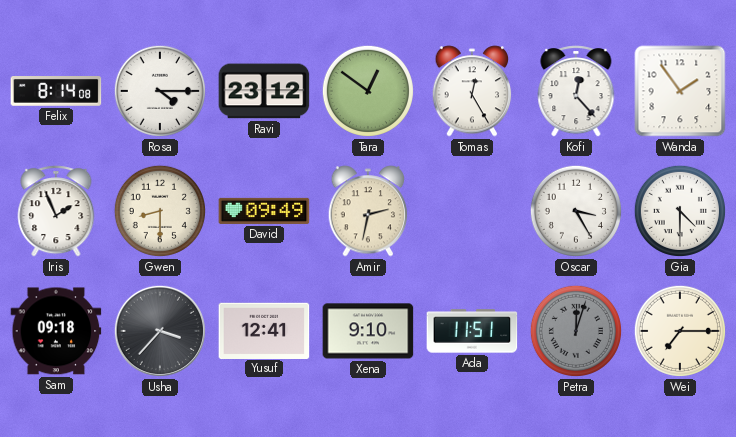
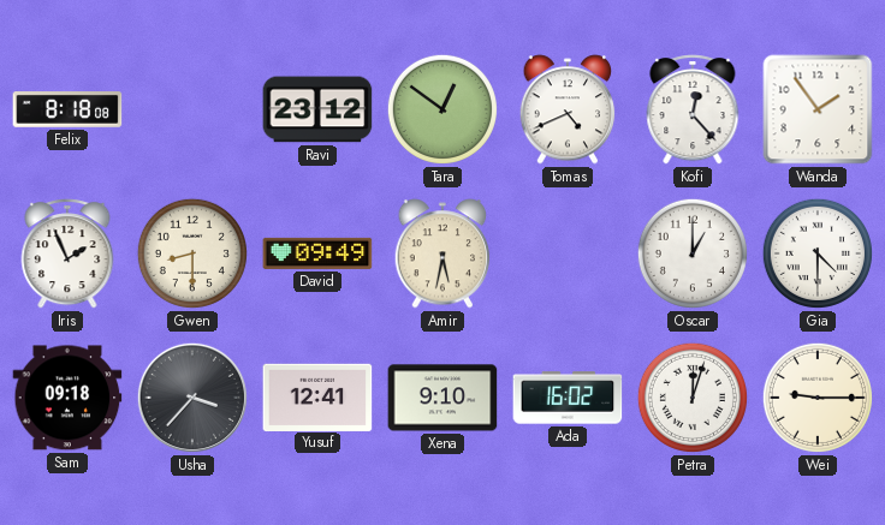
Felix: 8:14 -> 8:18
Rosa: 4:15 -> none
Tomas: 12:25 -> 4:41
Amir: 2:32 -> 5:32
Oscar: 3:25 -> 1:00
Ada: 11:51 -> 16:02
Petra dial: grey -> white
Wei: 7:15 -> 9:15
